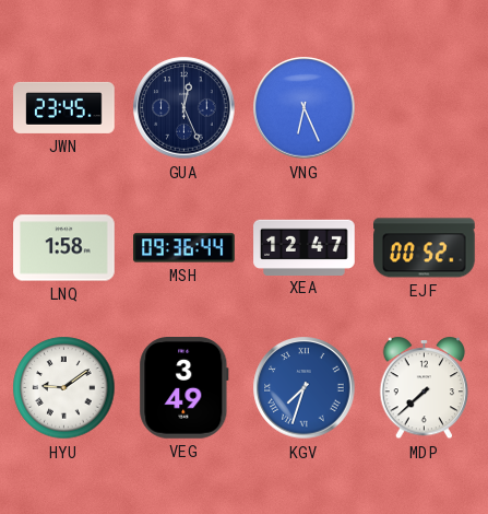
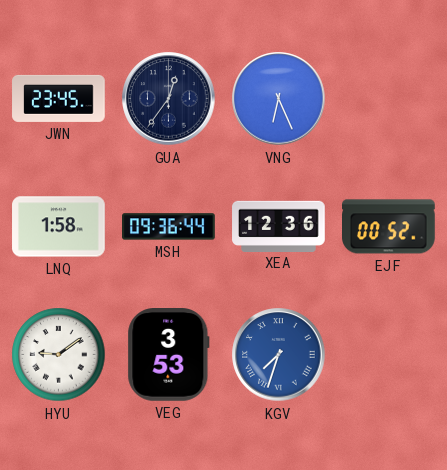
GUA: 12:26 -> 12:36
XEA: 12:47 -> 12:36
VEG: 3:49 -> 3:53
MDP: 7:38 -> none
